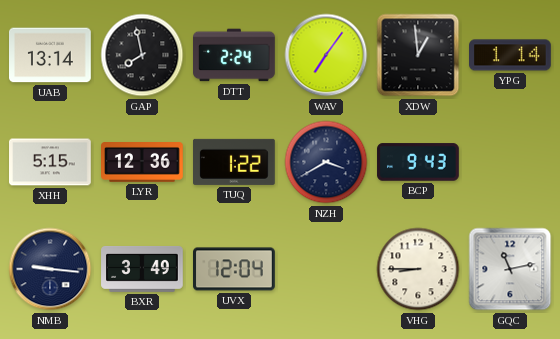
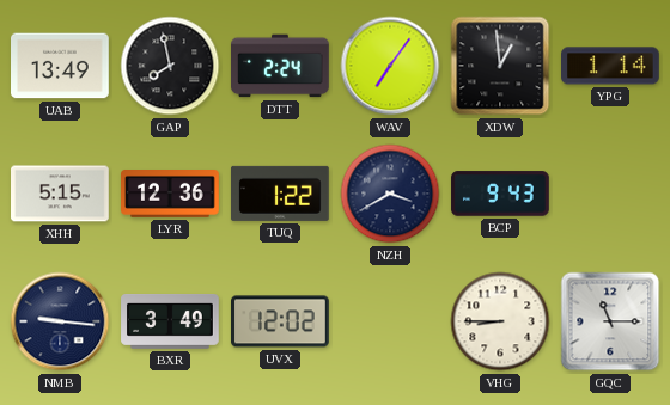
UAB: 13:14 -> 13:49
UVX: 12:04 -> 12:02
GQC: 11:13 -> 11:15
